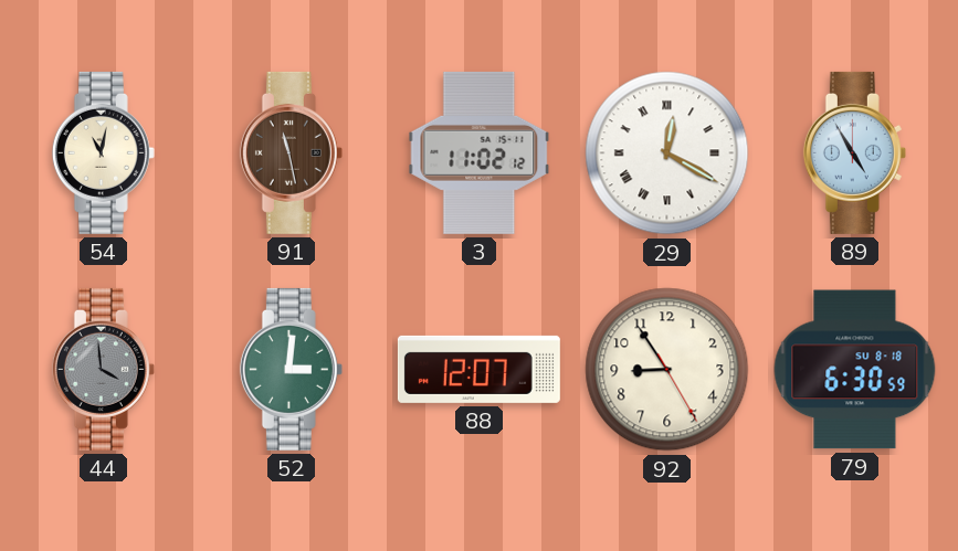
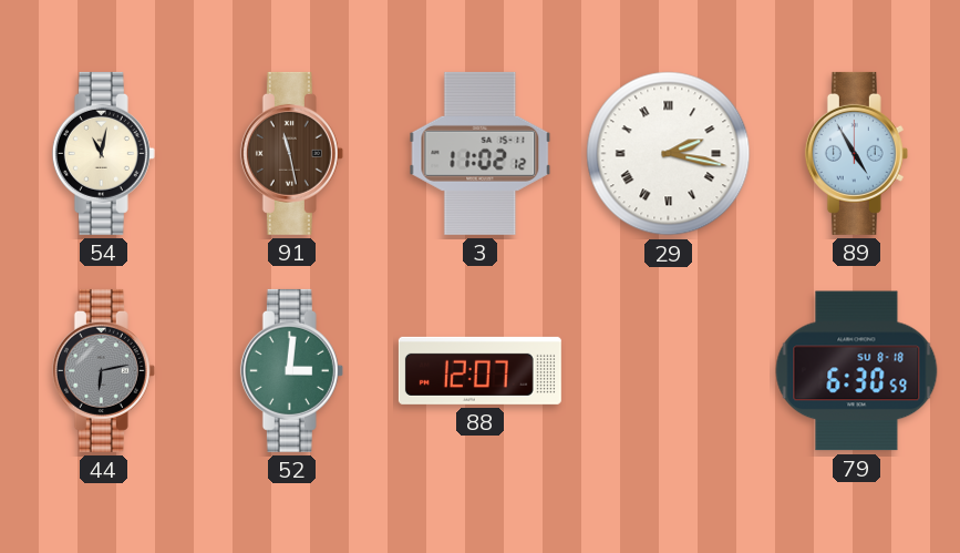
29: 12:20 -> 2:17
44: 3:59 -> 6:13
92: 8:54 -> none
